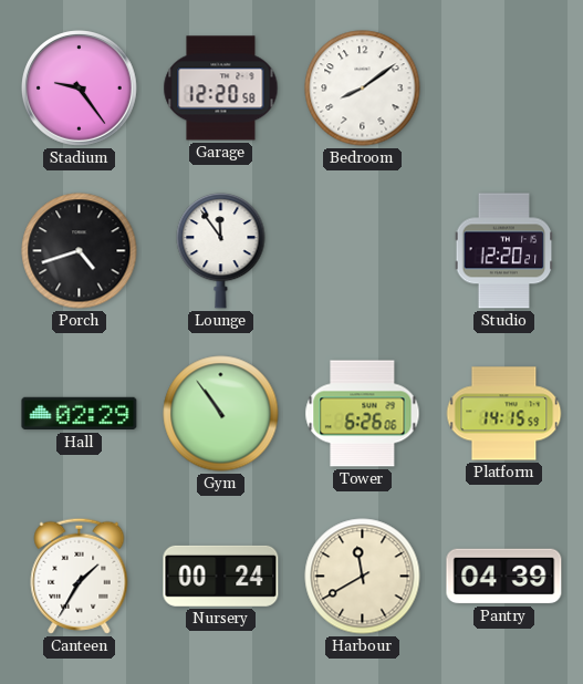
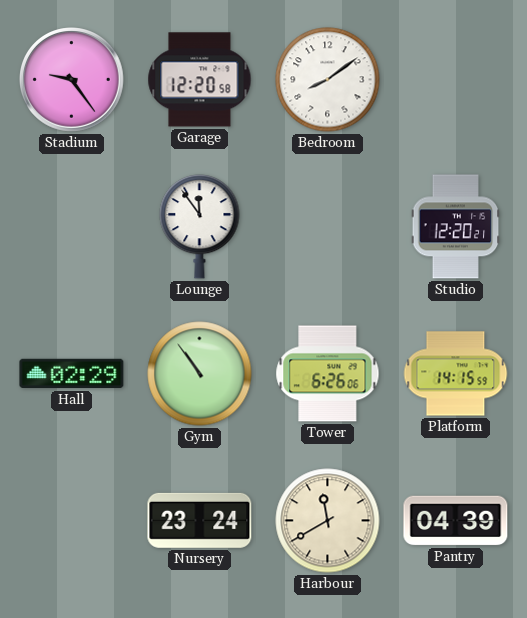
Porch: 4:42 -> none
Canteen: 1:35 -> none
Nursery: 00:24 -> 23:24
